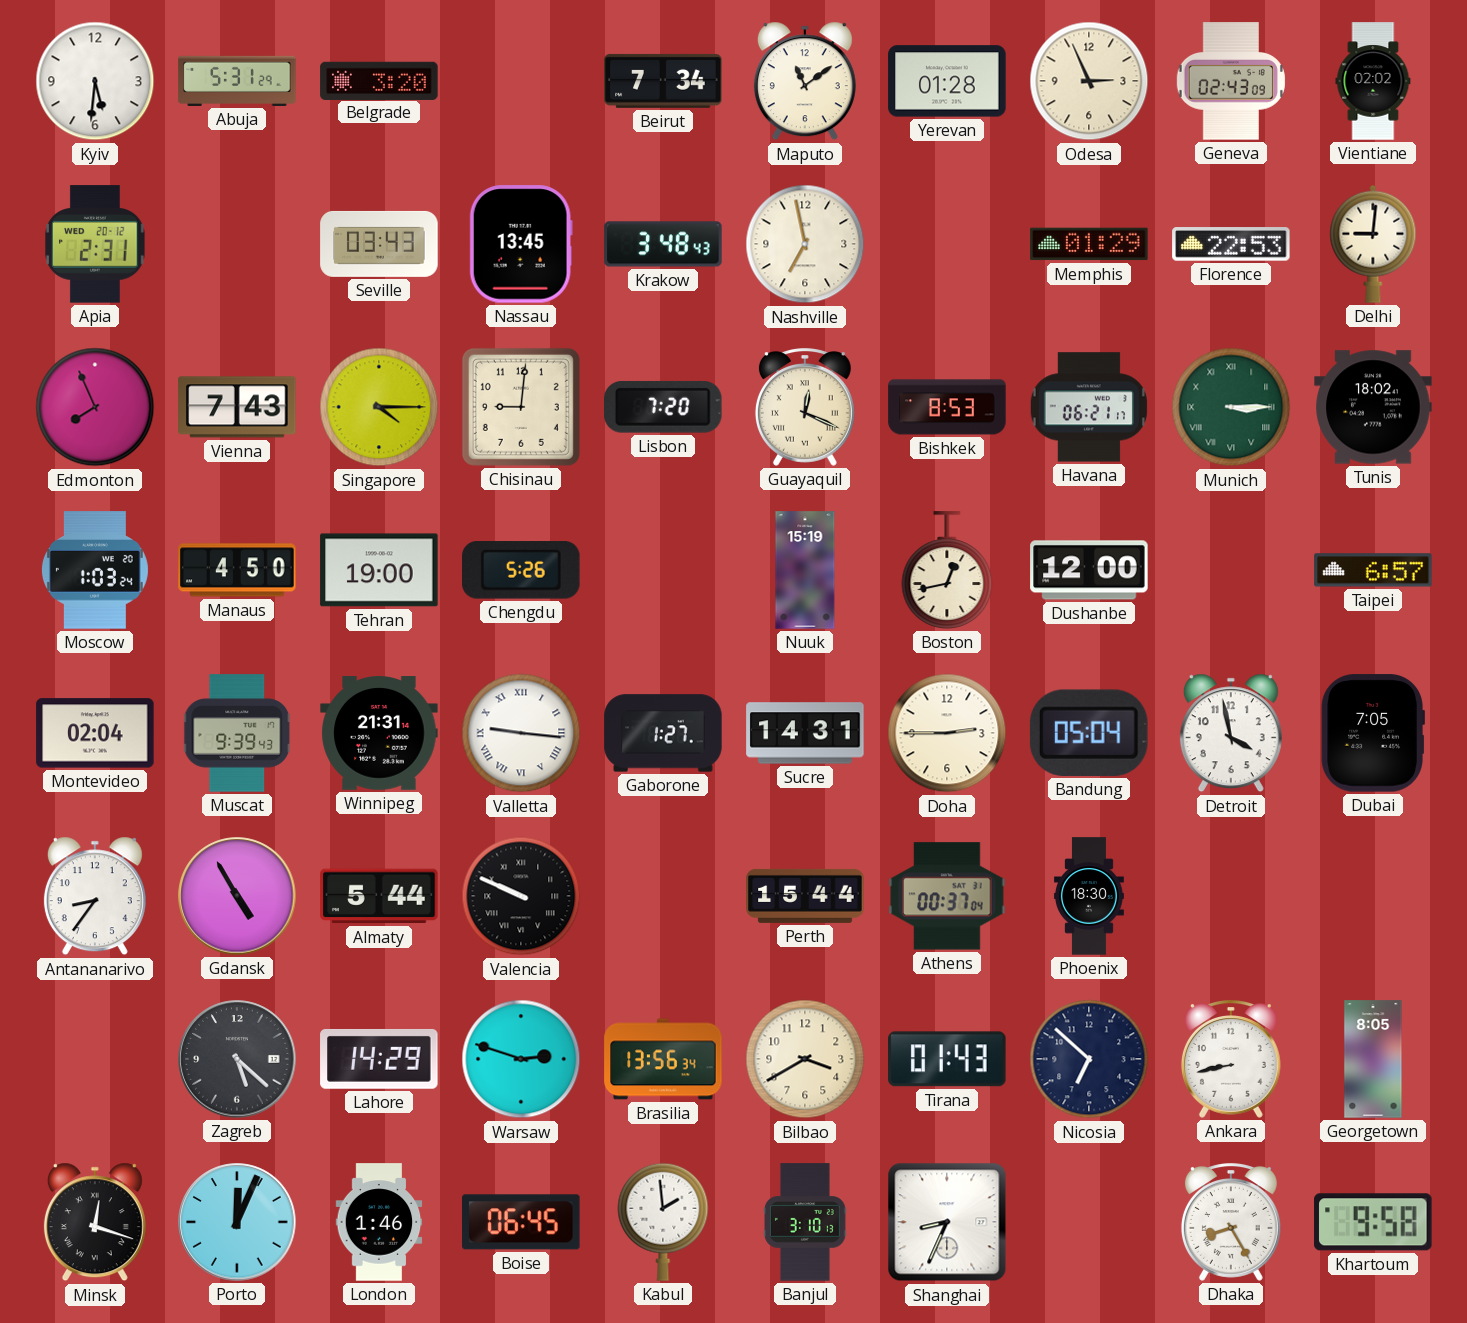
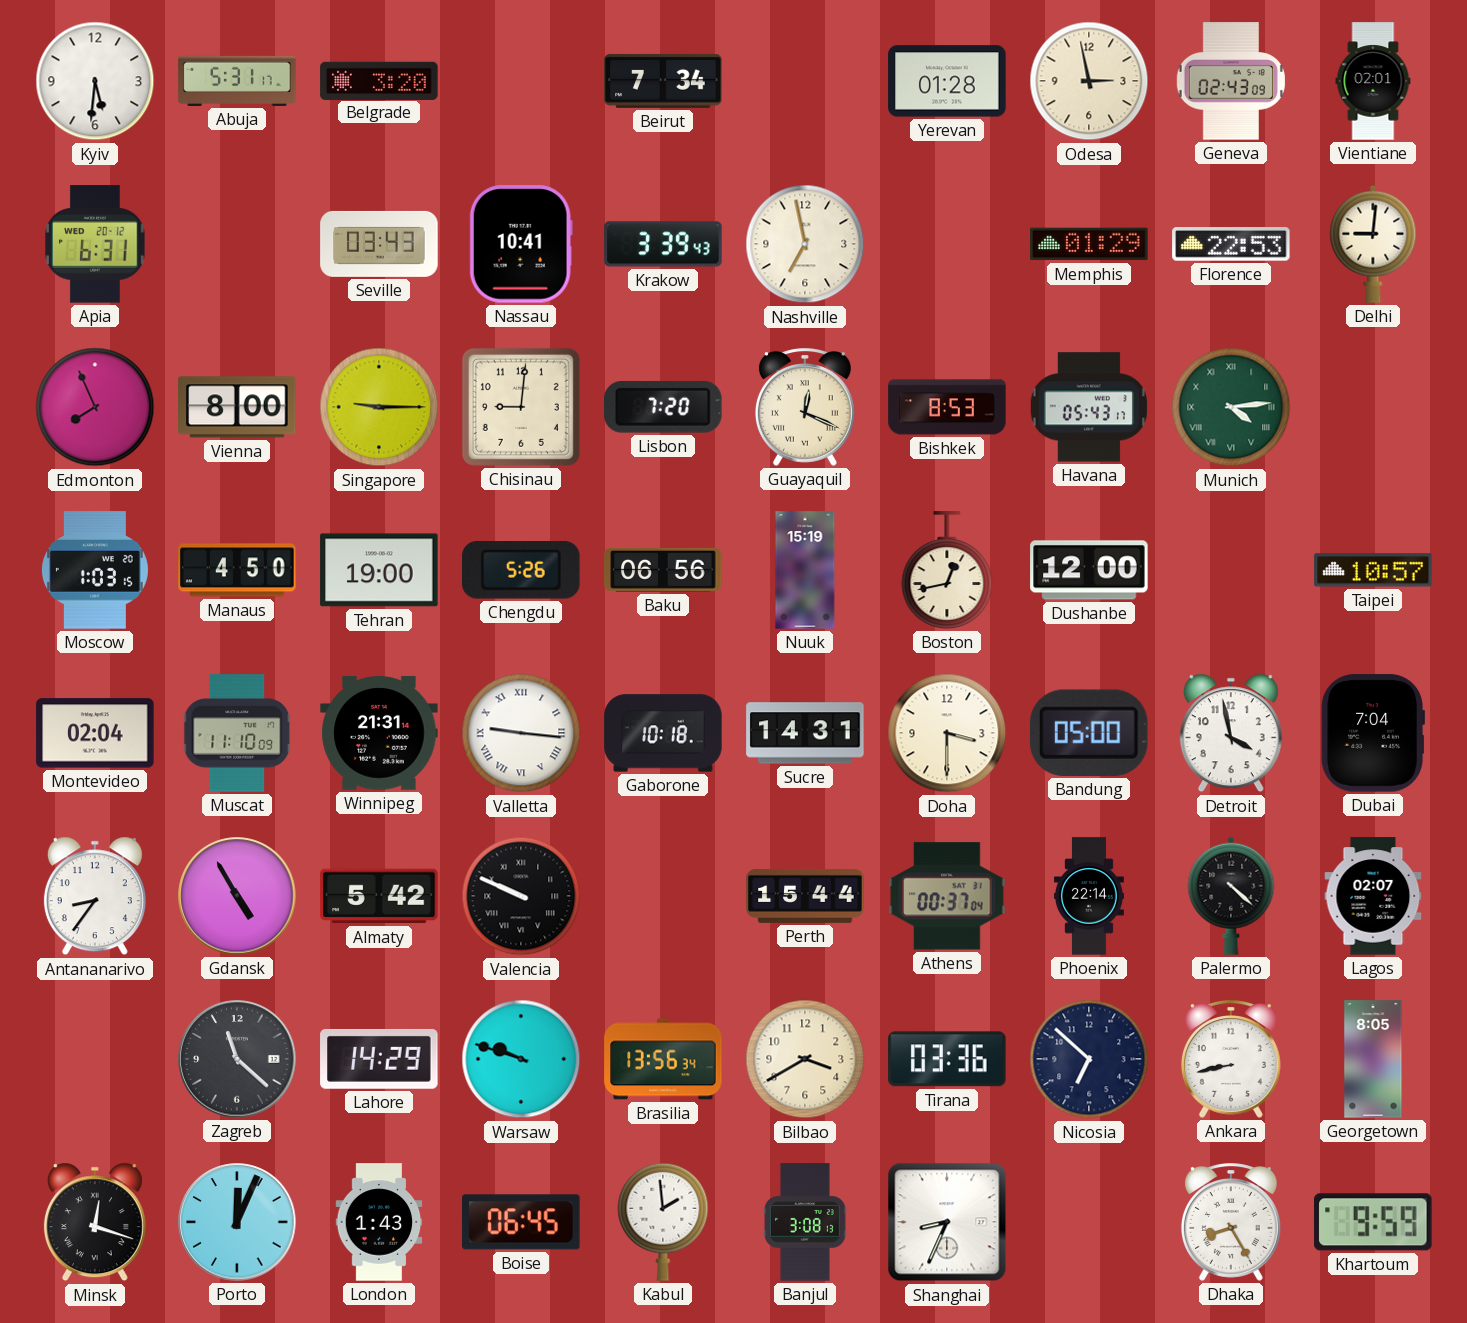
Abuja: 5:31:29 -> 5:31:17
Maputo: 11:09 -> none
Odesa: 2:56 -> 2:58
Vientiane: 02:02 -> 02:01
Apia: 2:31 -> 6:31
Nassau: 13:45 -> 10:41
Krakow: 3:48 -> 3:39
Vienna: 7:43 -> 8:00
Singapore: 4:15 -> 9:15
Havana: 06:21 -> 05:43
Munich: 3:15 -> 4:14
Tunis: 18:02 -> none
Moscow: 1:03:24 -> 1:03:15
Baku: none -> 06:56
Taipei: 6:57 -> 10:57
Muscat: 9:39 -> 11:10
Gaborone: 1:27 -> 10:18
Doha: 2:45 -> 3:30
Bandung: 05:04 -> 05:00
Dubai: 7:05 -> 7:04
Almaty: 5:44 -> 5:42
Phoenix: 18:30 -> 22:14
Palermo: none -> 4:22
Lagos: none -> 02:07
Zagreb: 5:22 -> 11:22
Warsaw: 2:48 -> 9:48
Tirana: 01:43 -> 03:36
London: 1:46 -> 1:43
Banjul: 3:10 -> 3:08
Khartoum: 9:58 -> 9:59
